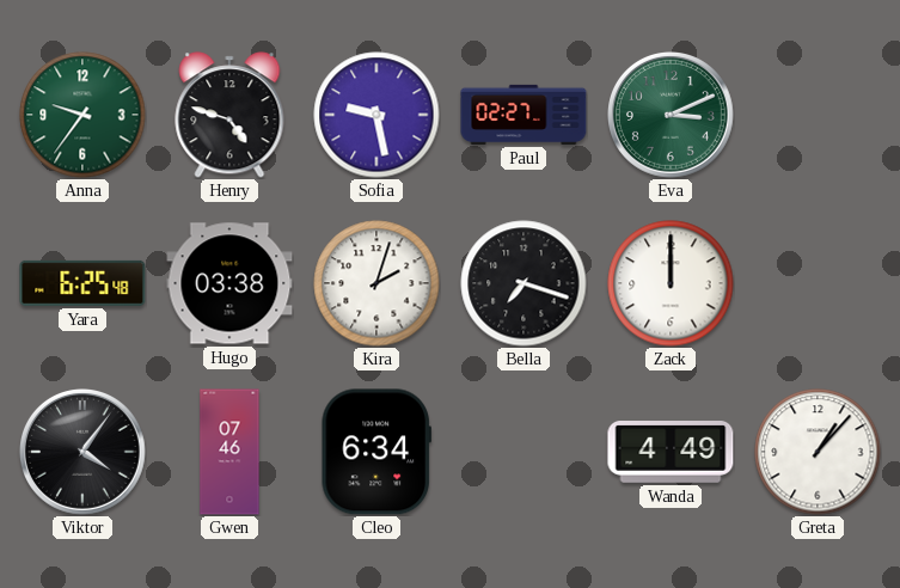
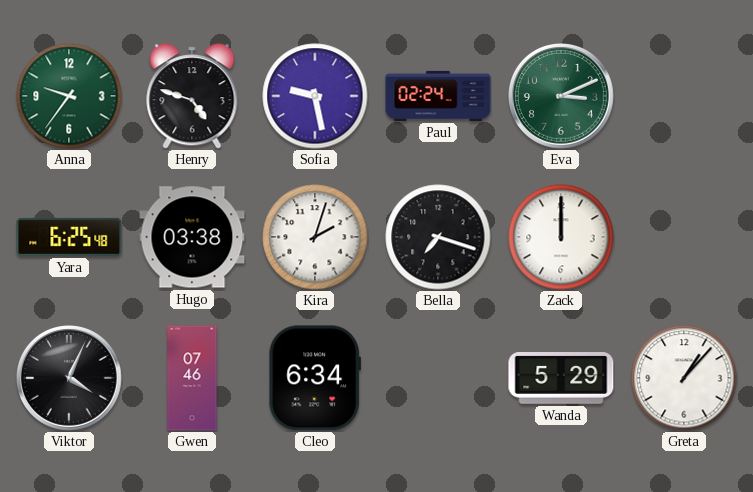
Paul: 02:27 -> 02:24
Viktor: 4:06 -> 4:04
Wanda: 4:49 -> 5:29
